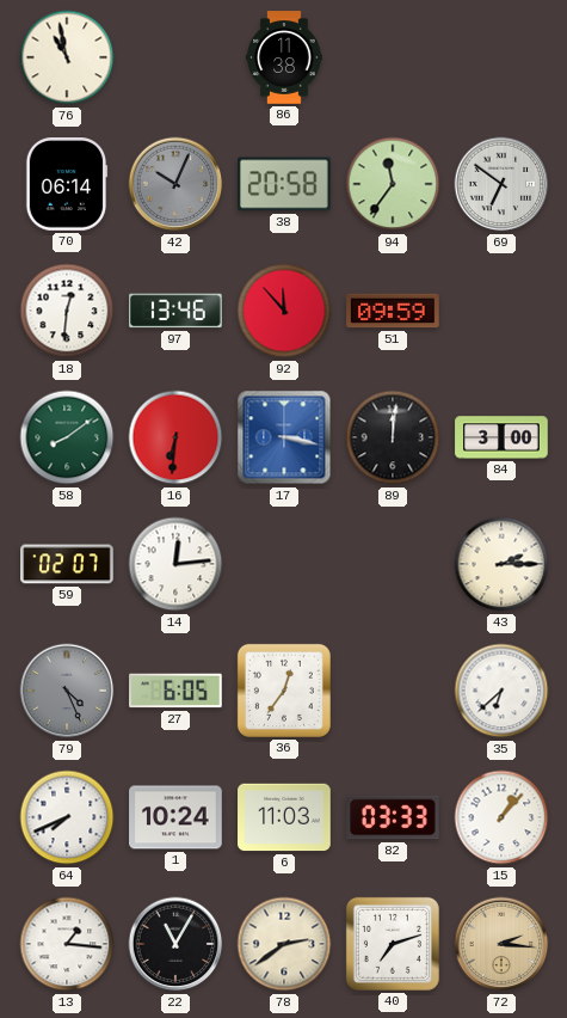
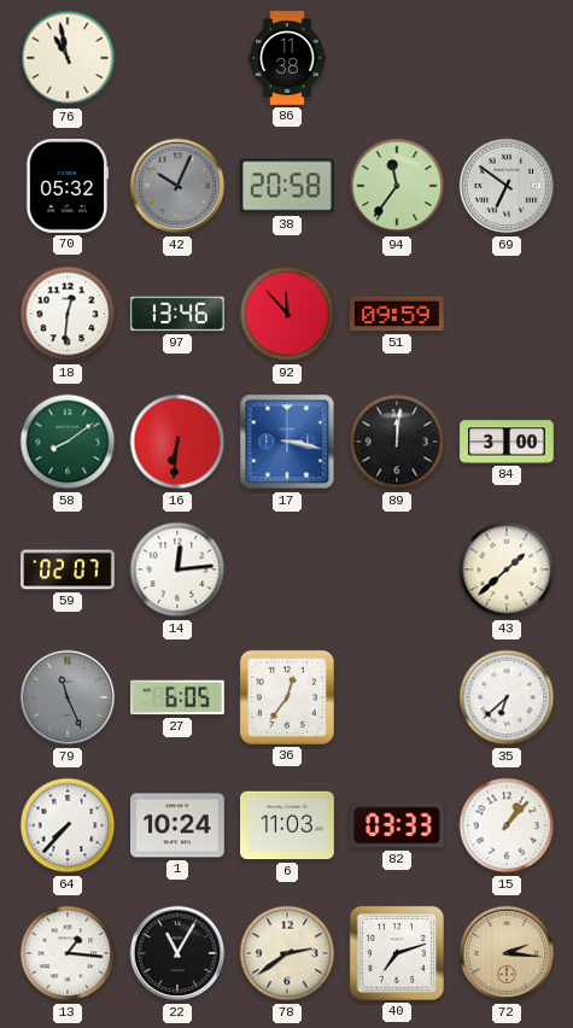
70: 06:14 -> 05:32
43: 2:15 -> 1:38
79: 4:26 -> 11:26
64: 7:41 -> 7:37
